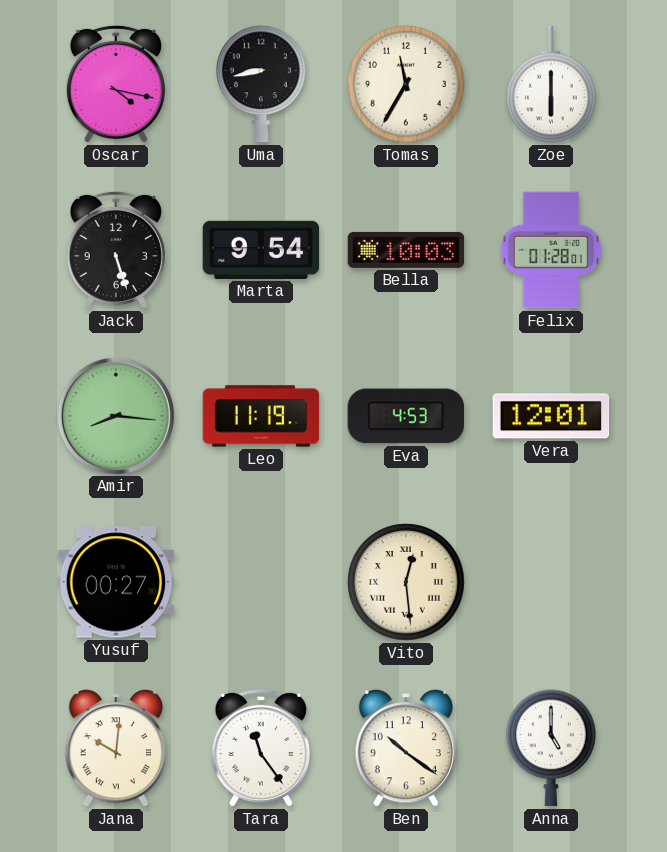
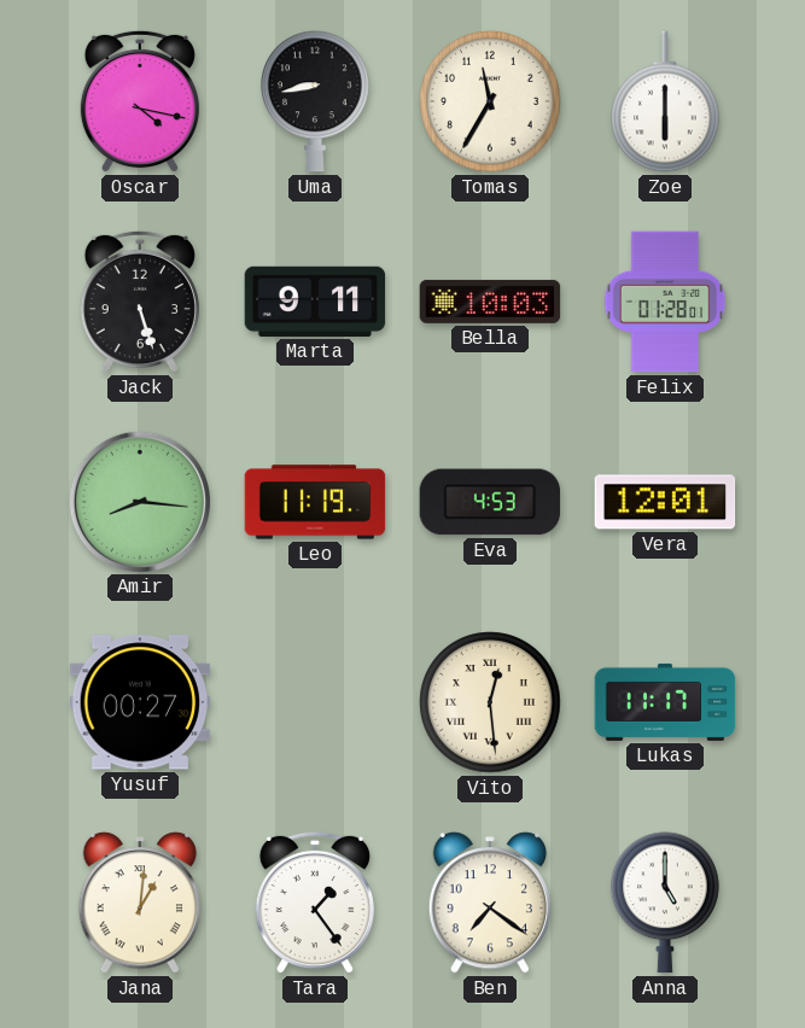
Marta: 9:54 -> 9:11
Lukas: none -> 11:17
Jana: 10:01 -> 1:01
Tara: 11:24 -> 1:24
Ben: 10:21 -> 7:21
